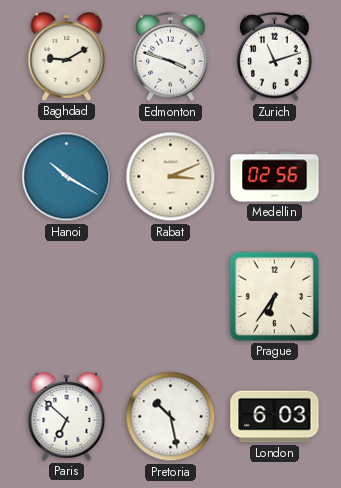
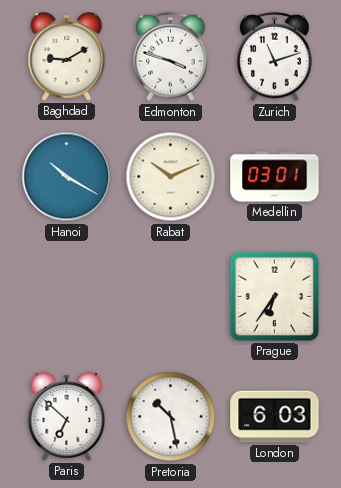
Rabat: 3:11 -> 10:11
Medellin: 02:56 -> 03:01
